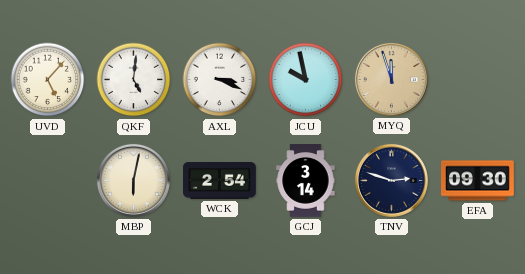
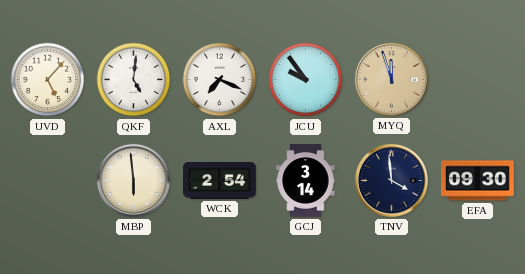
AXL: 3:19 -> 7:19
JCU: 9:58 -> 9:54
MBP: 6:02 -> 5:59
TNV: 2:48 -> 3:59
